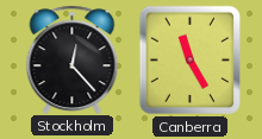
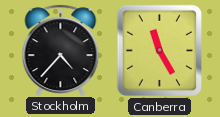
Stockholm: 12:23 -> 4:37
